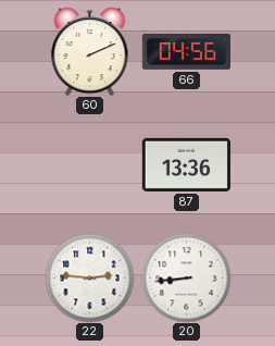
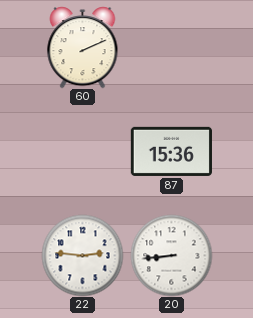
66: 04:56 -> none
87: 13:36 -> 15:36
